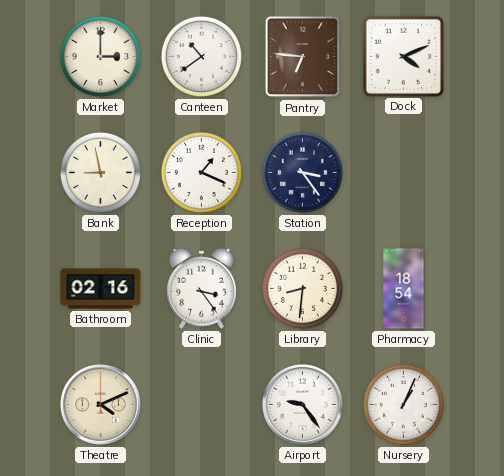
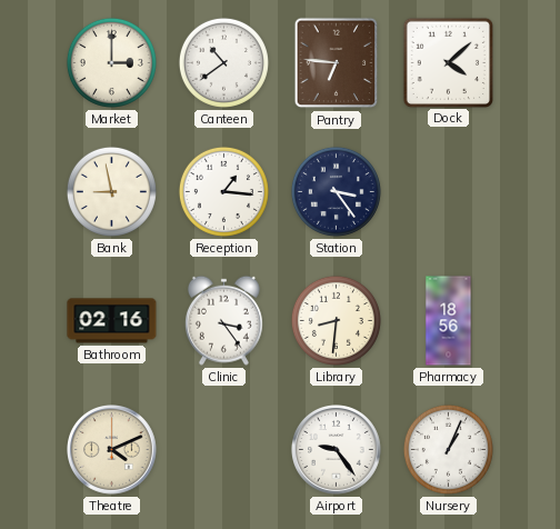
Dock: 4:11 -> 4:08
Reception: 1:19 -> 1:16
Pharmacy: 18:54 -> 18:56
